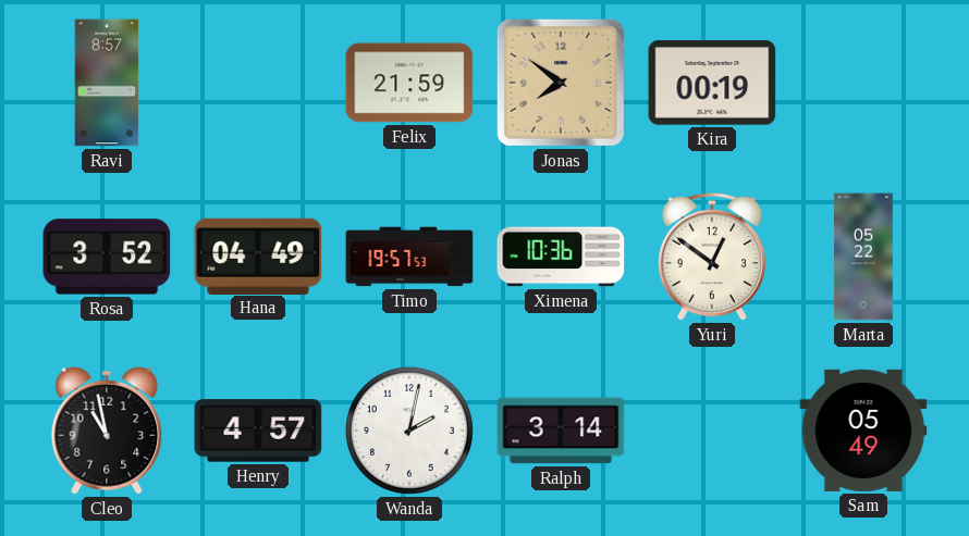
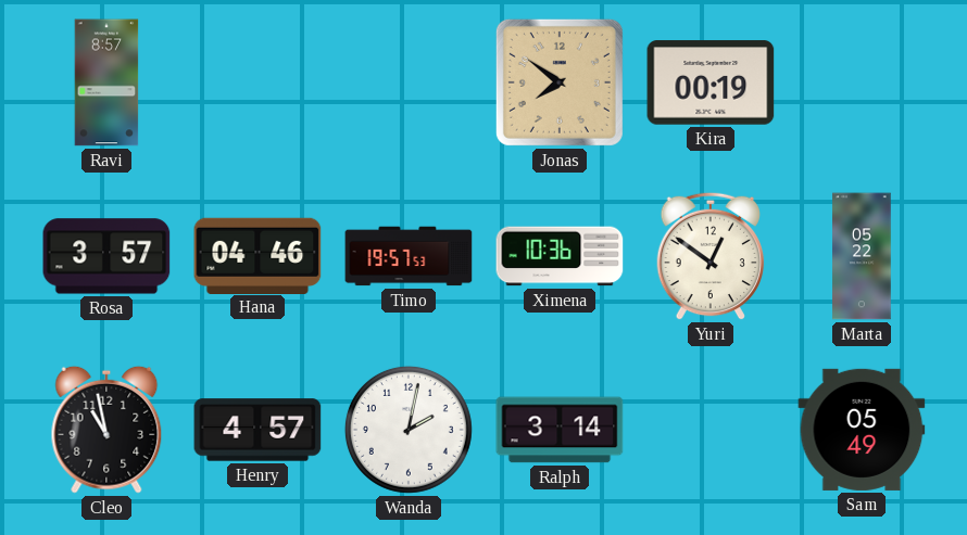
Felix: 21:59 -> none
Rosa: 3:52 -> 3:57
Hana: 04:49 -> 04:46
